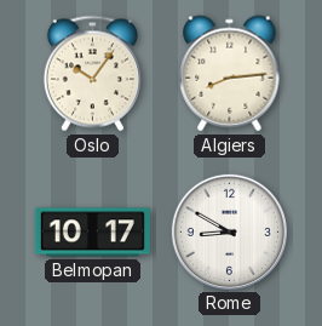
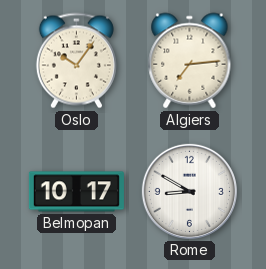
Algiers: 8:14 -> 7:14
